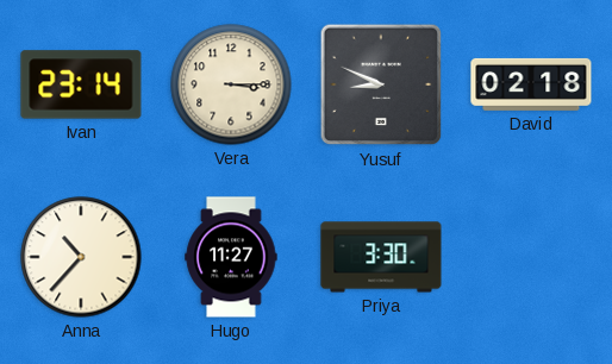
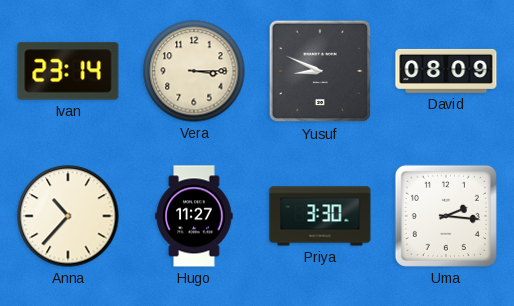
David: 02:18 -> 08:09
Uma: none -> 2:16
